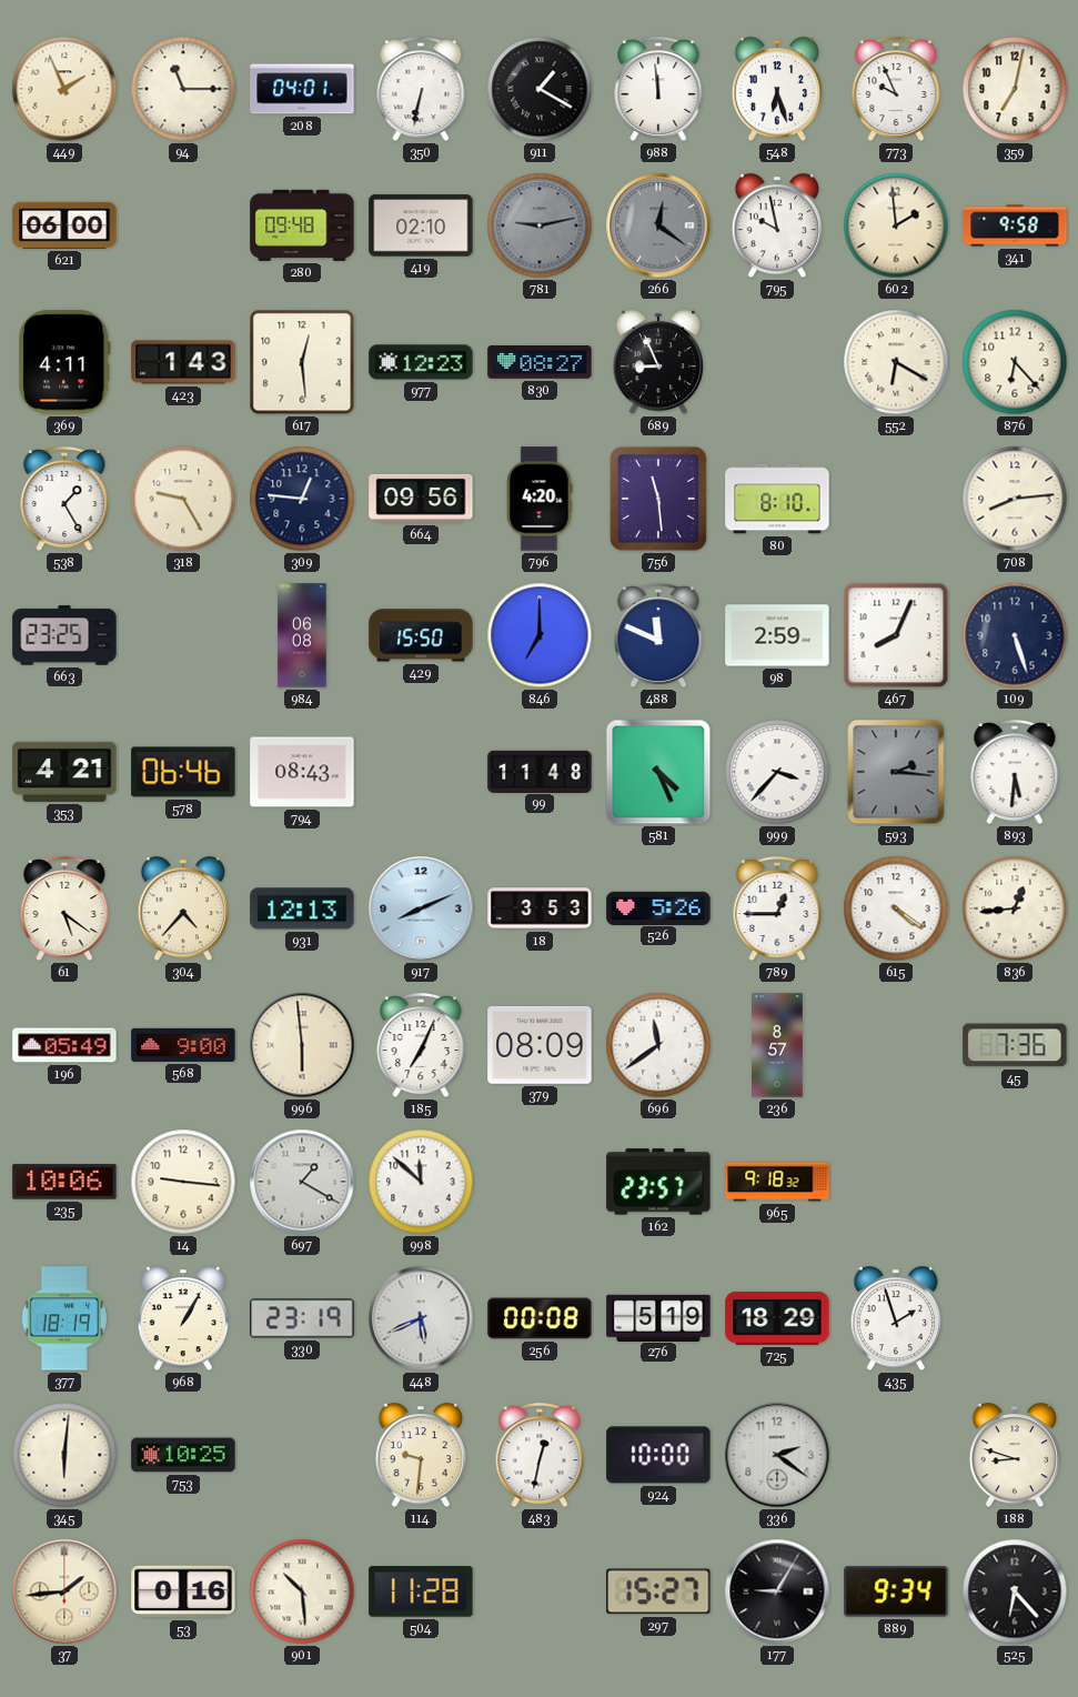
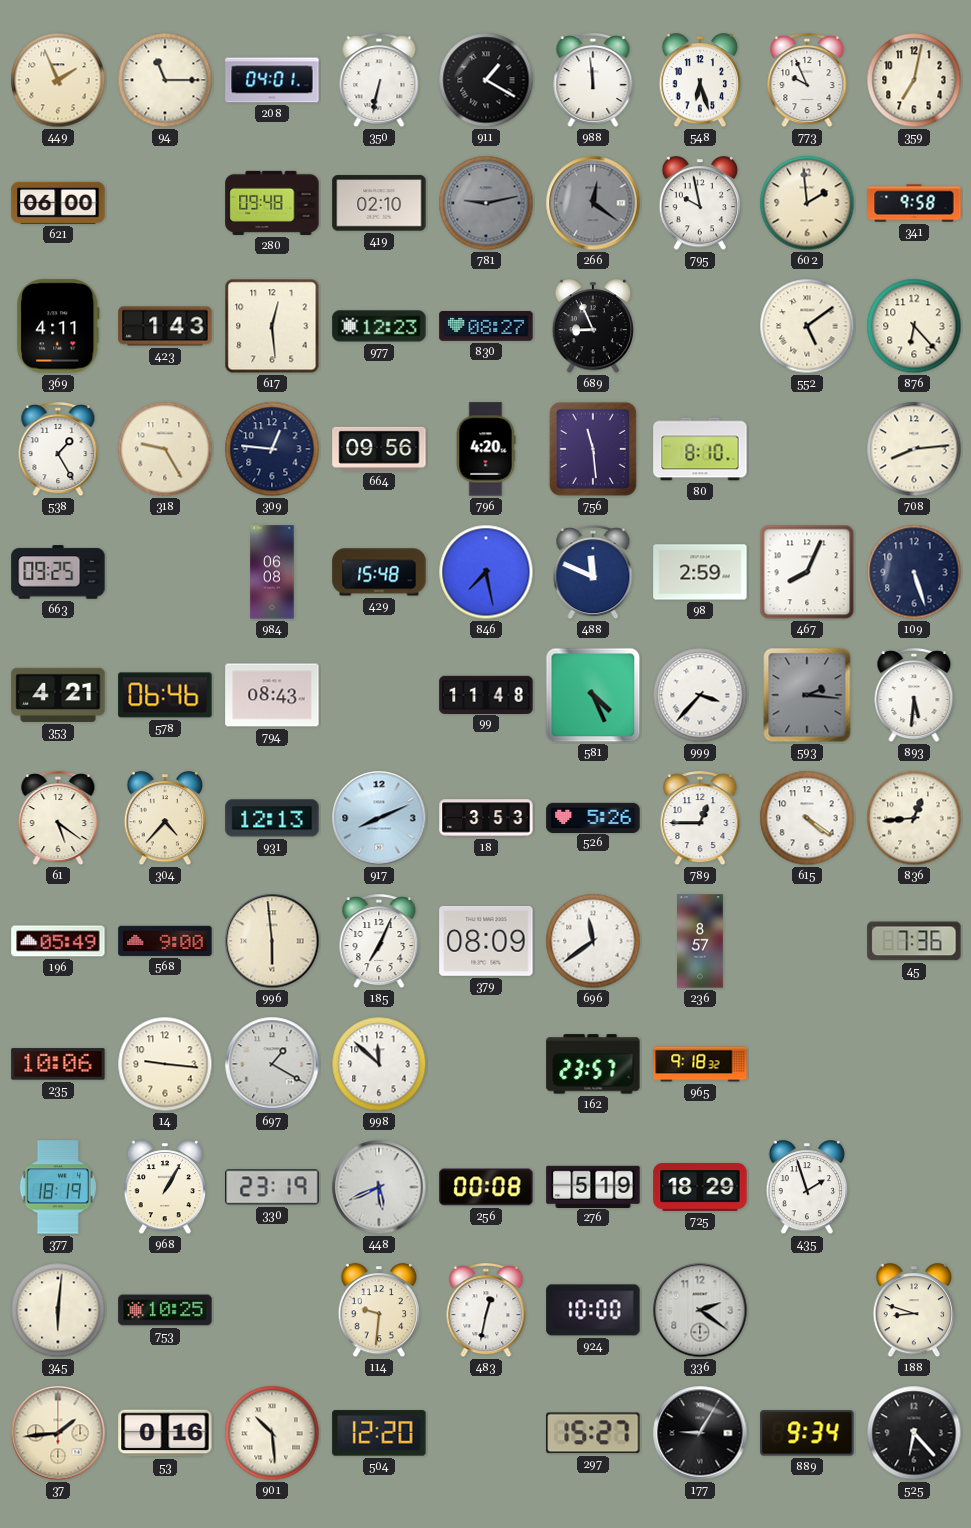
552: 6:20 -> 5:09
663: 23:25 -> 09:25
429: 15:50 -> 15:48
846: 7:00 -> 7:28
504: 11:28 -> 12:20
